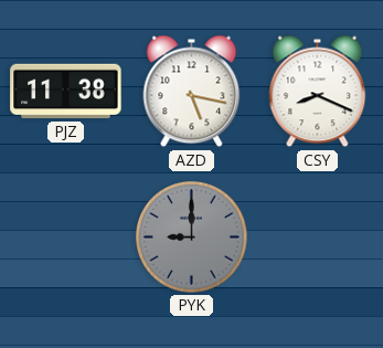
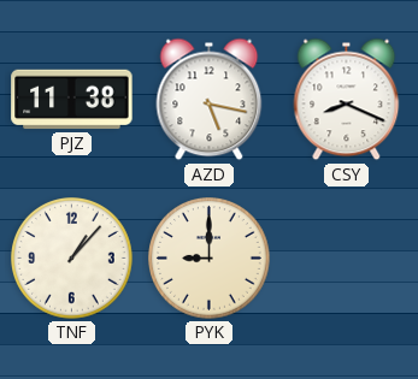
TNF: none -> 1:07
PYK dial: grey -> cream
